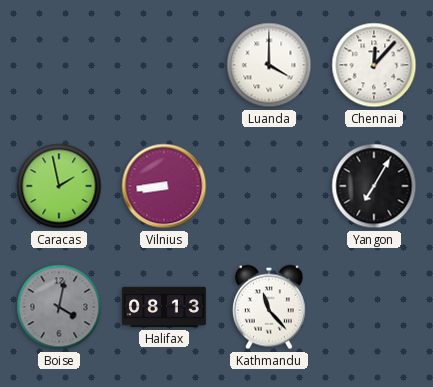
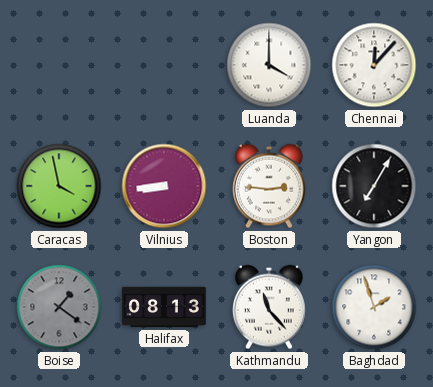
Caracas: 1:58 -> 3:58
Boston: none -> 2:46
Boise: 4:02 -> 1:21
Baghdad: none -> 1:57
